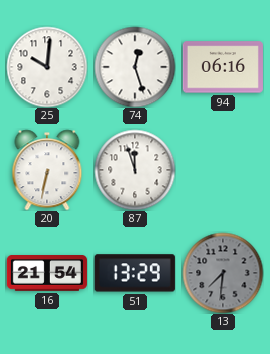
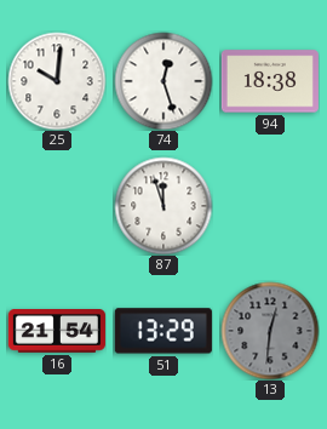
94: 06:16 -> 18:38
20: 6:32 -> none
13: 7:31 -> 12:31
